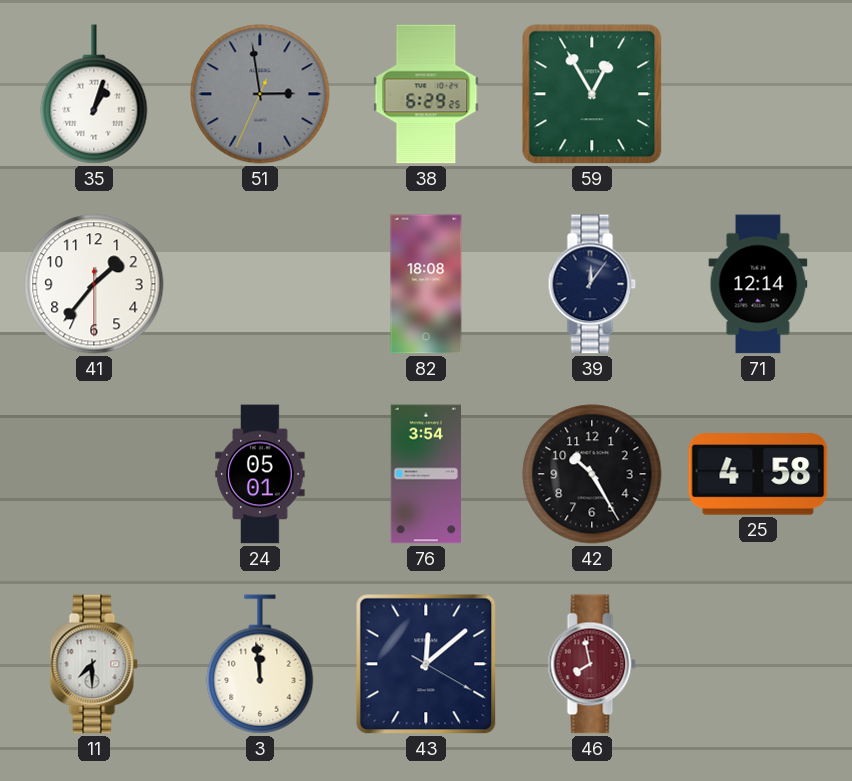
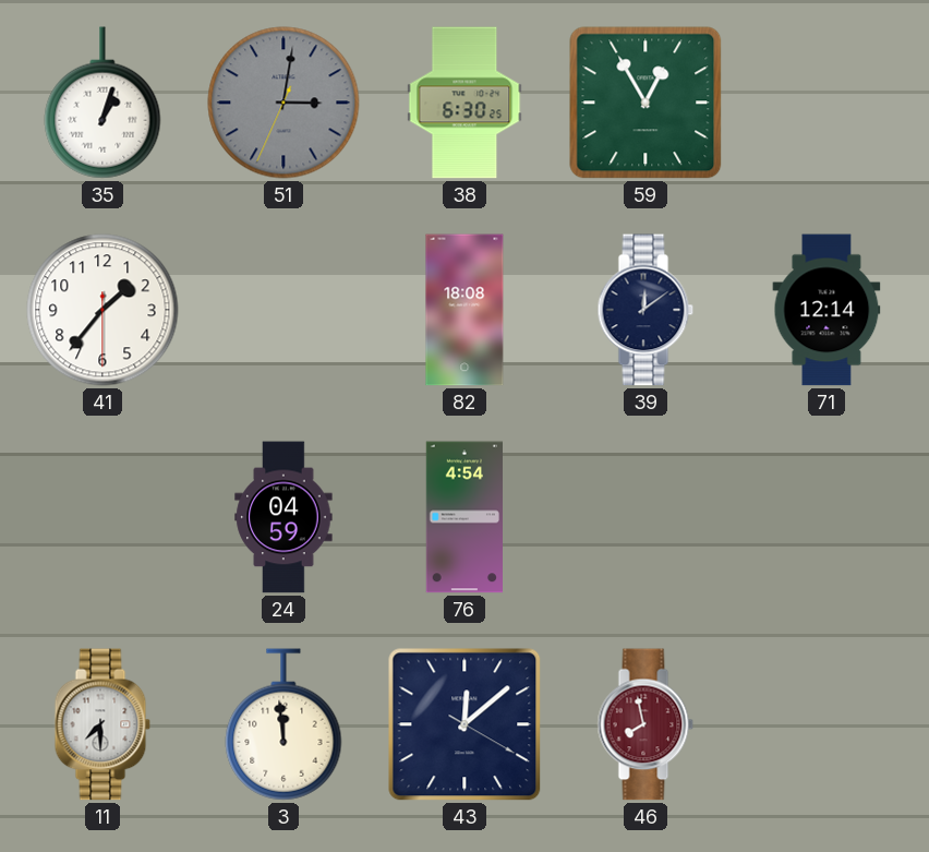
51: 2:58 -> 3:01
38: 6:29 -> 6:30
39: 12:06 -> 12:09
24: 05:01 -> 04:59
76: 3:54 -> 4:54
42: 10:25 -> none
25: 4:58 -> none
